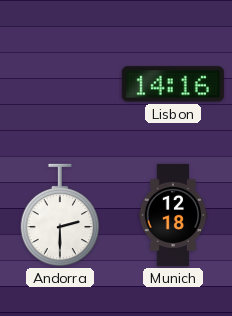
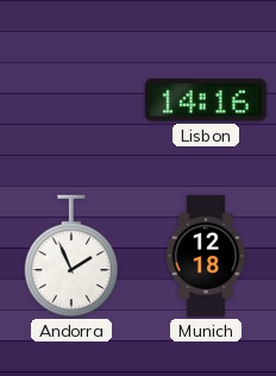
Andorra: 2:30 -> 1:56
